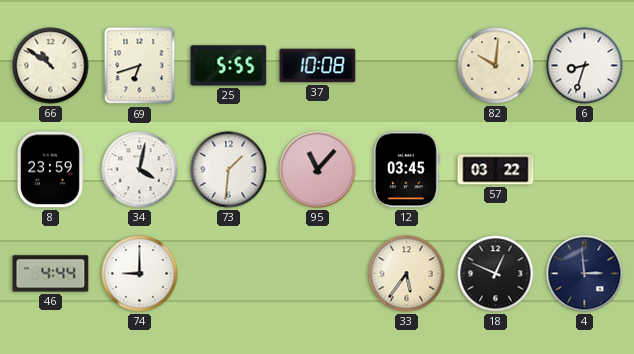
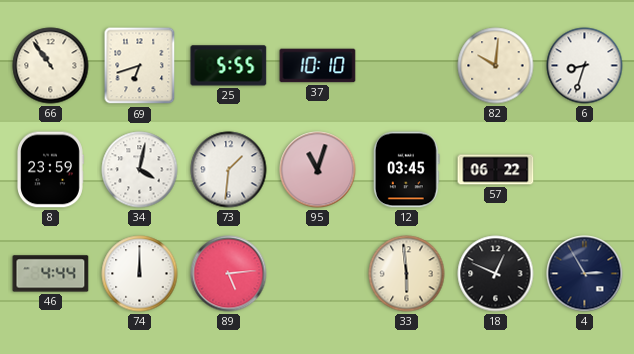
66: 10:51 -> 10:54
37: 10:08 -> 10:10
95: 11:07 -> 11:03
57: 03:22 -> 06:22
74: 9:00 -> 12:00
89: none -> 5:14
33: 5:36 -> 5:59
4: 2:59 -> 2:55
